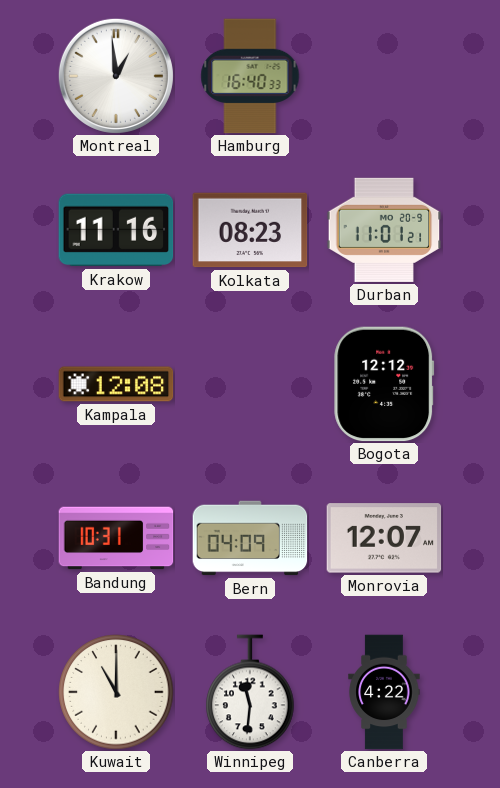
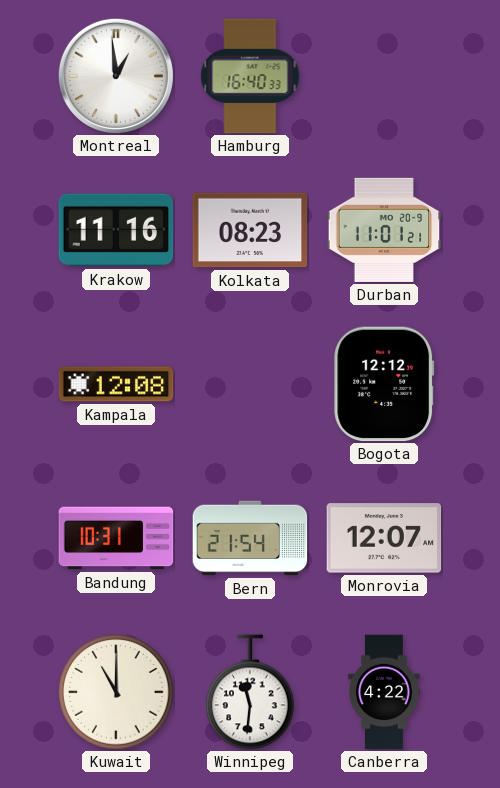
Bern: 04:09 -> 21:54
